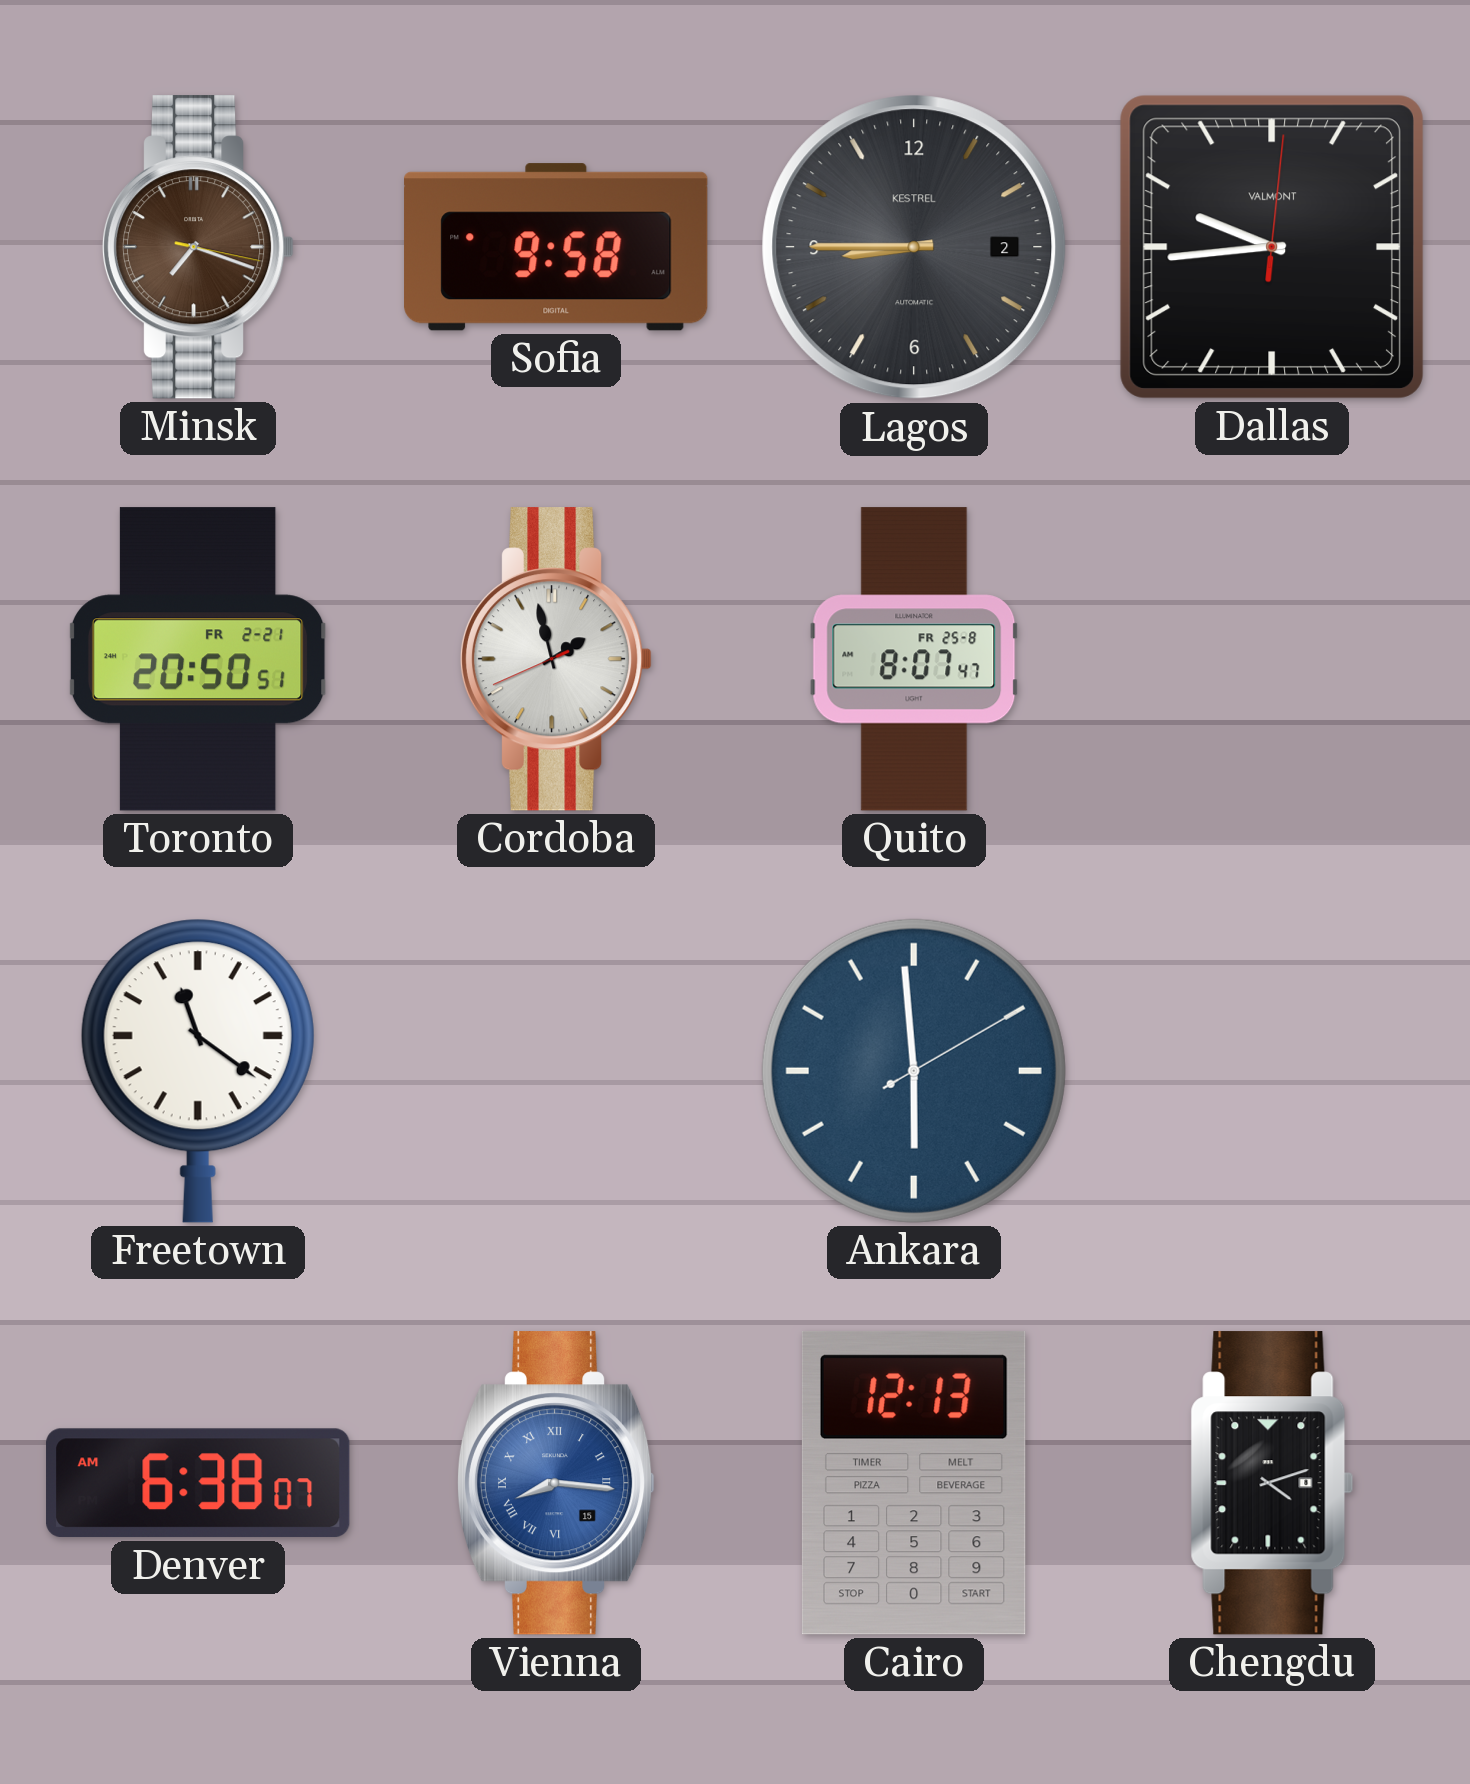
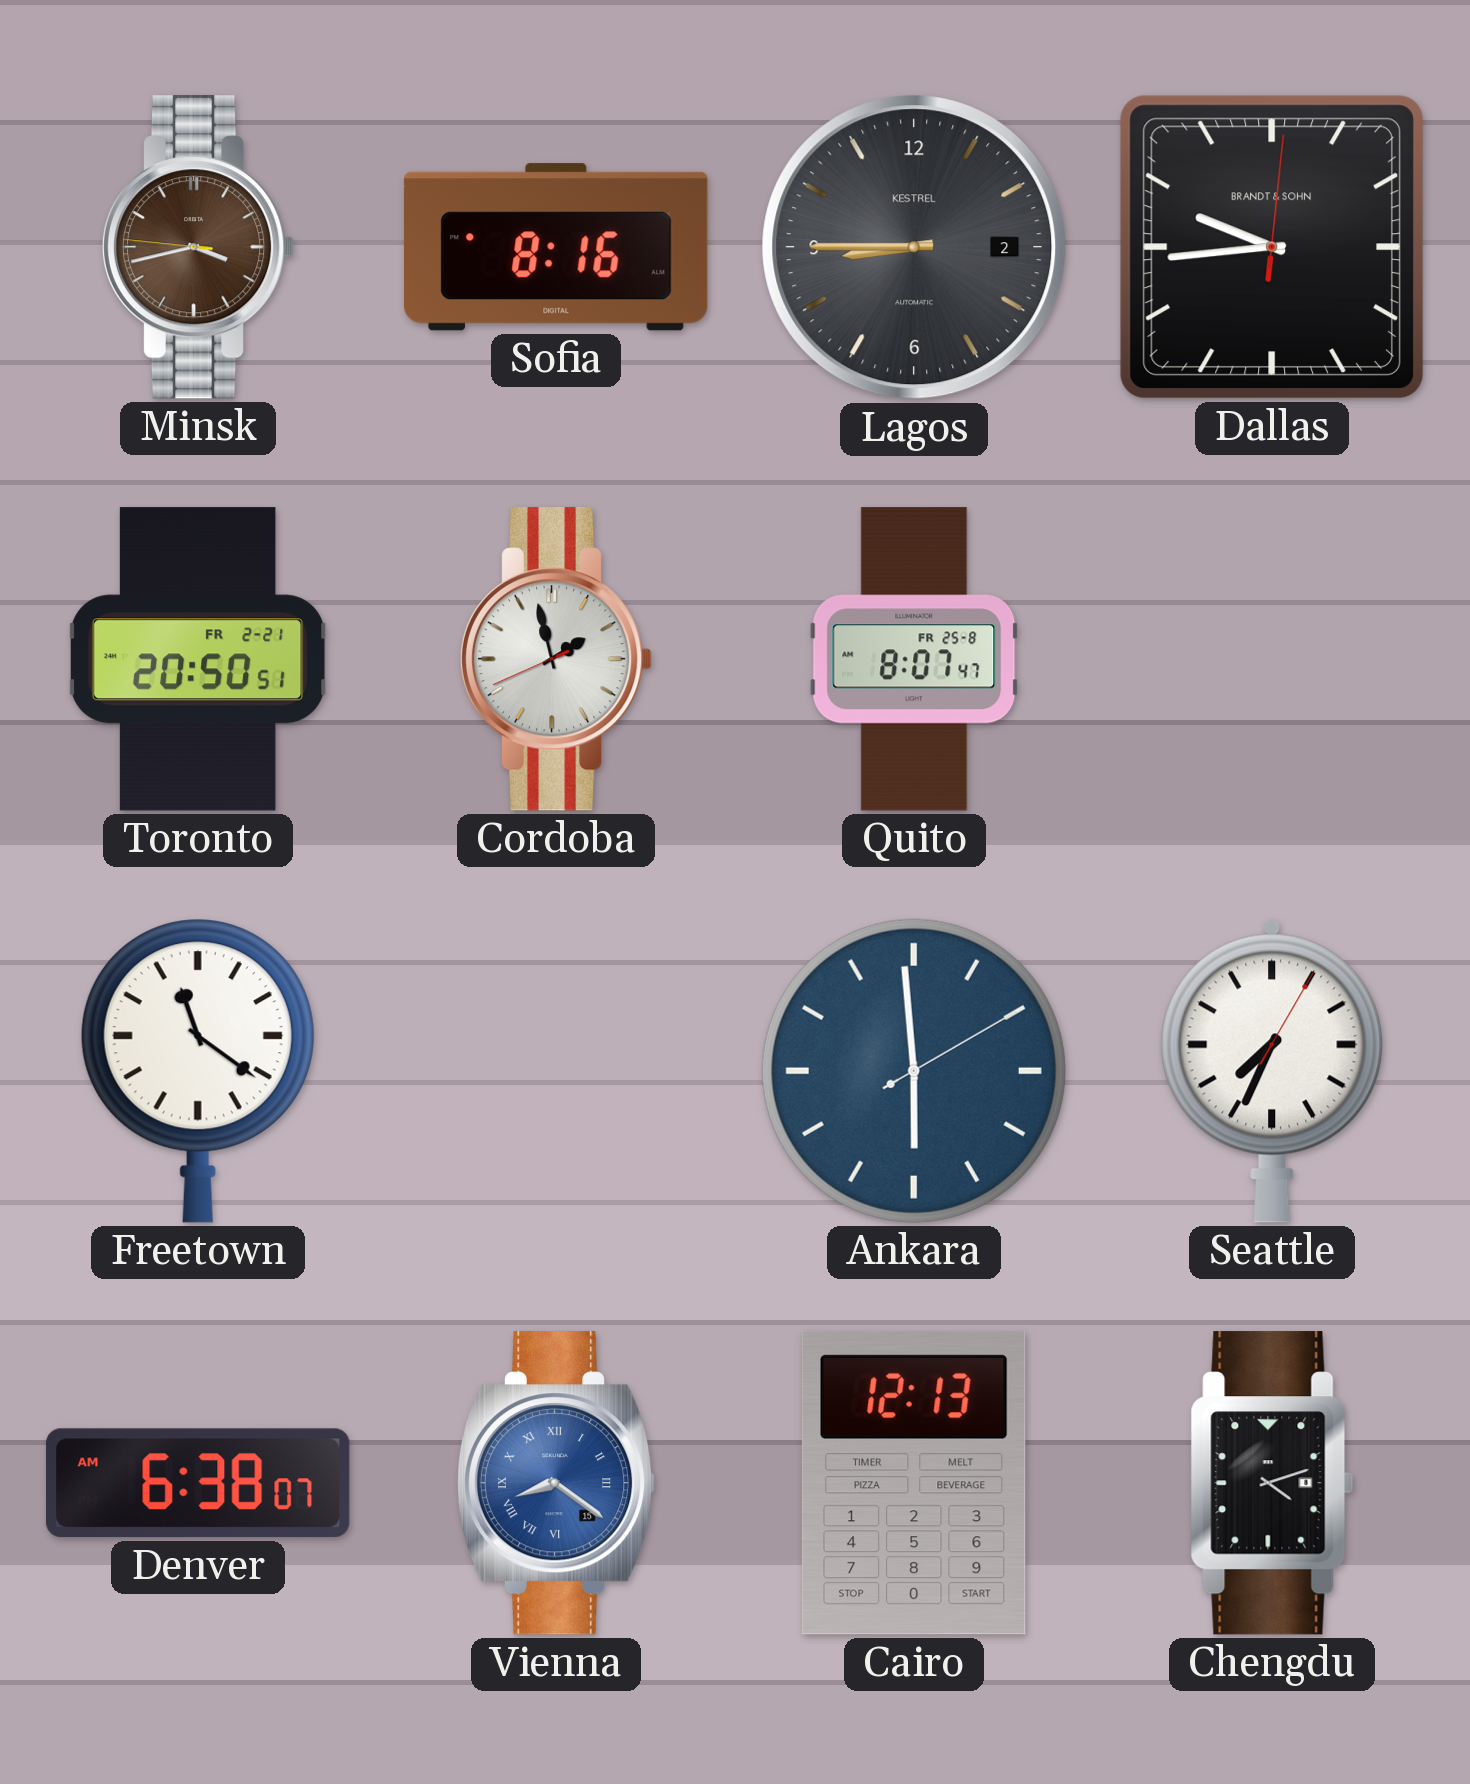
Minsk: 7:18 -> 3:42
Sofia: 9:58 -> 8:16
Dallas brand: VALMONT -> BRANDT & SOHN
Seattle: none -> 7:34
Vienna: 8:16 -> 8:21
